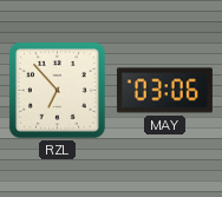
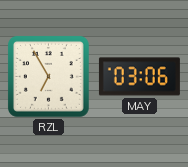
RZL: 6:53 -> 6:55
